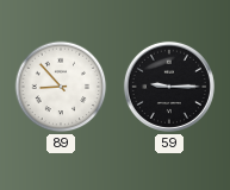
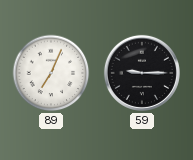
89: 8:53 -> 7:04
